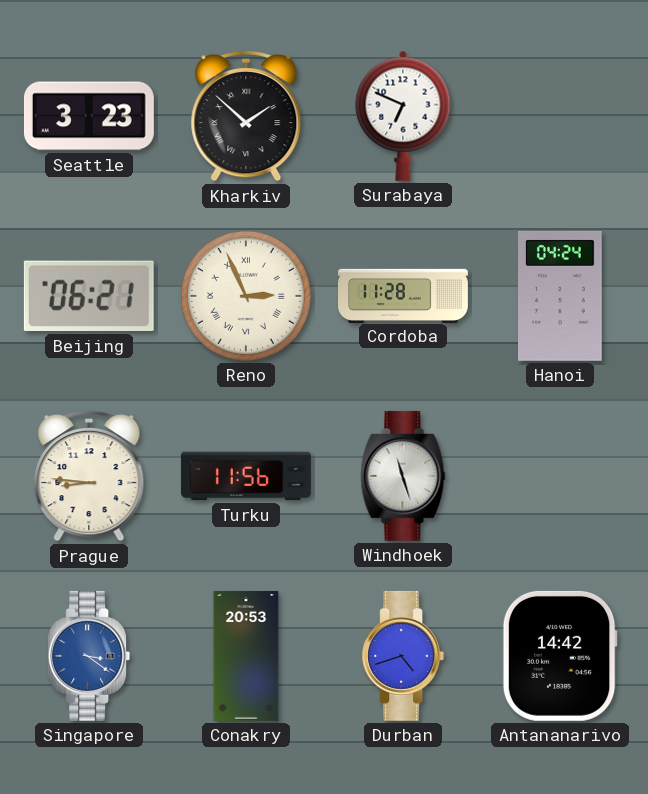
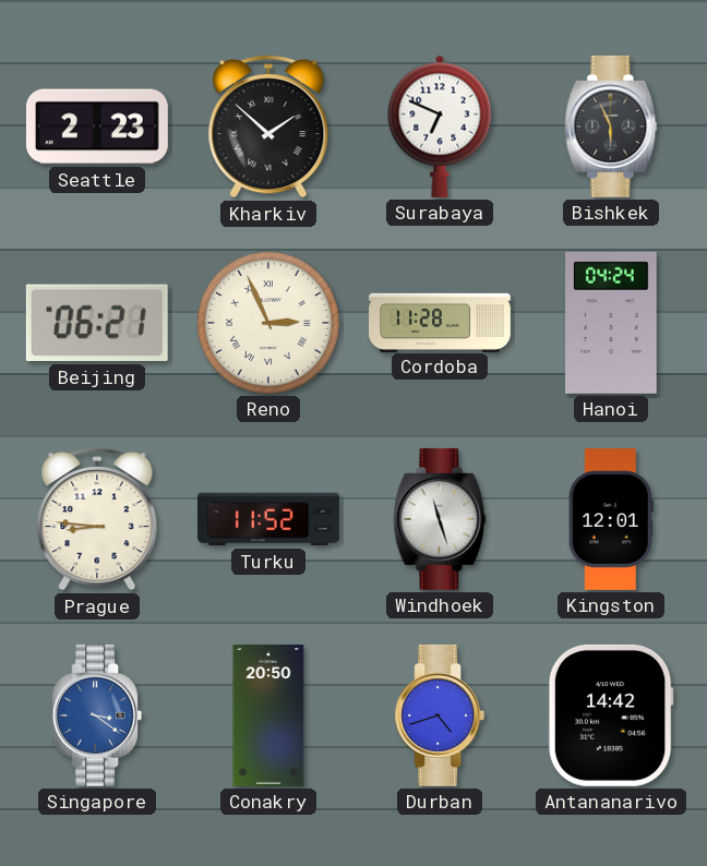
Seattle: 3:23 -> 2:23
Bishkek: none -> 5:56
Turku: 11:56 -> 11:52
Kingston: none -> 12:01
Conakry: 20:53 -> 20:50
